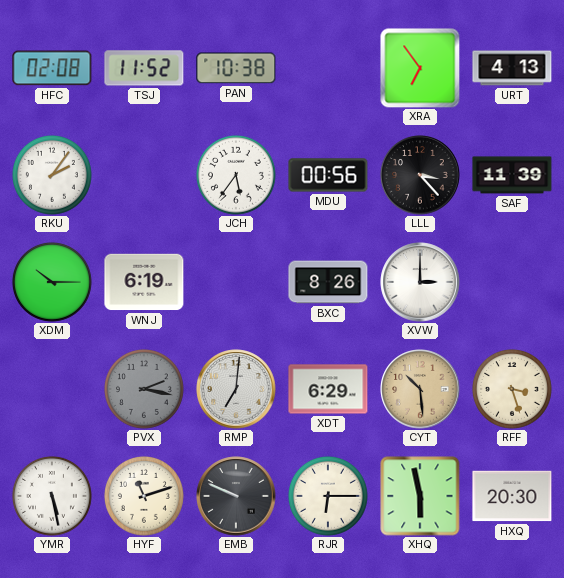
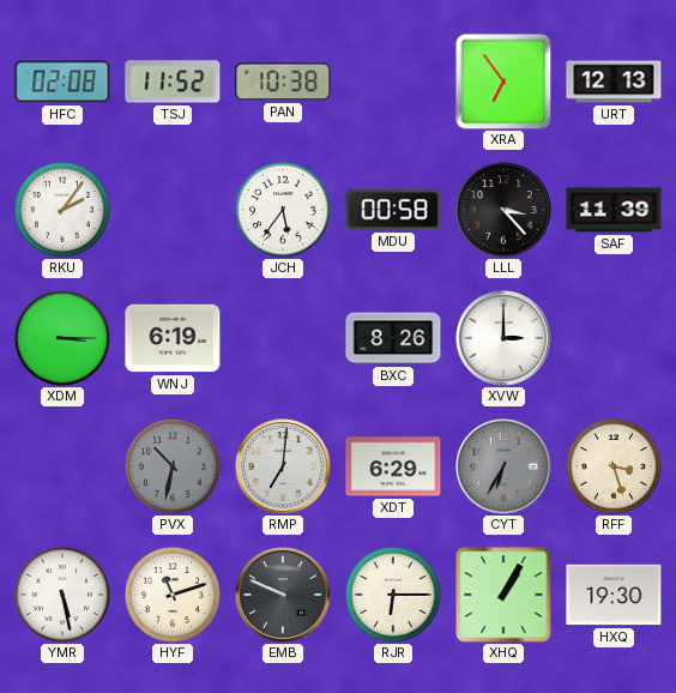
URT: 4:13 -> 12:13
MDU: 00:56 -> 00:58
XDM: 10:15 -> 3:15
PVX: 2:17 -> 10:32
CYT: 10:29 -> 6:35
CYT dial: champagne -> grey
XHQ: 5:58 -> 1:05
HXQ: 20:30 -> 19:30
